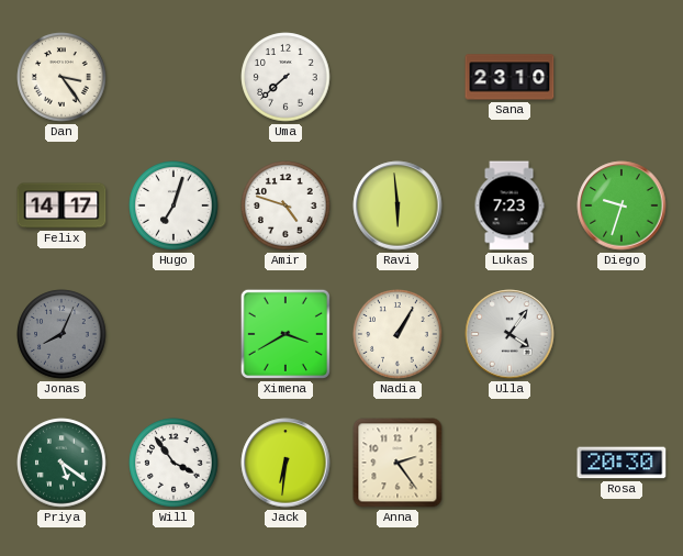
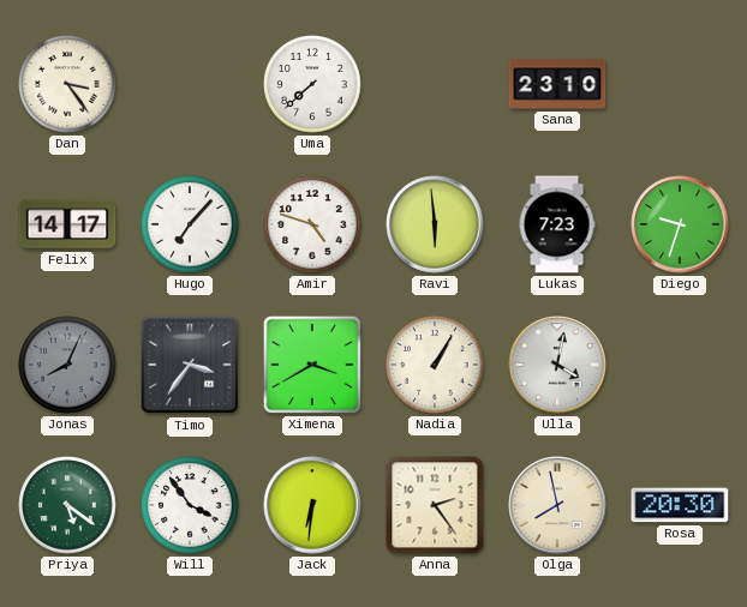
Hugo: 7:03 -> 7:07
Timo: none -> 3:36
Ulla: 4:06 -> 4:02
Olga: none -> 7:58
